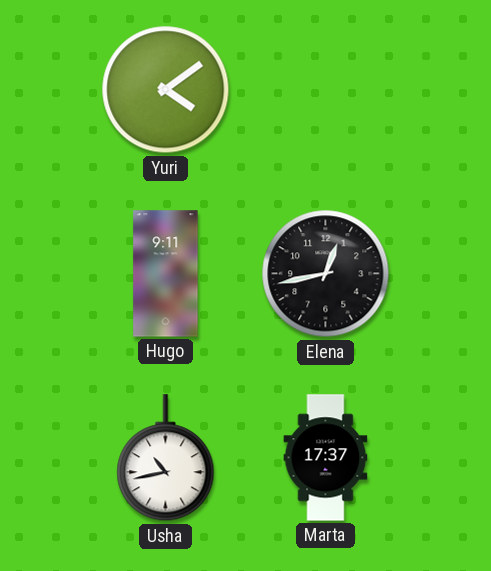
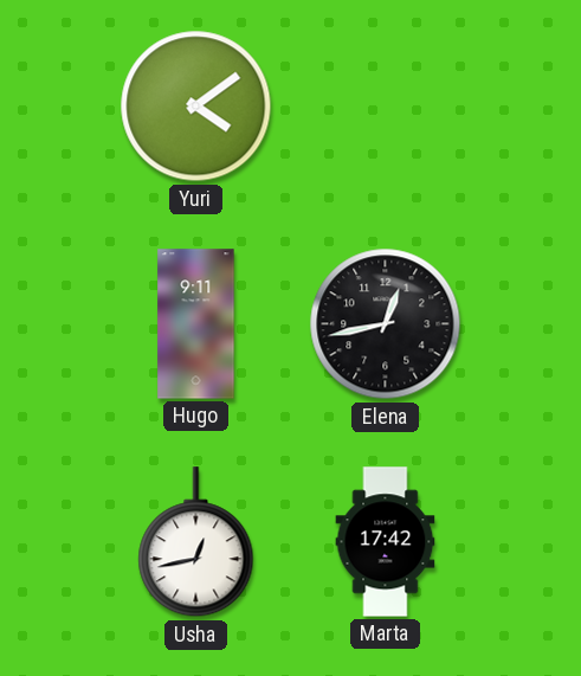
Usha: 10:43 -> 12:43
Marta: 17:37 -> 17:42
